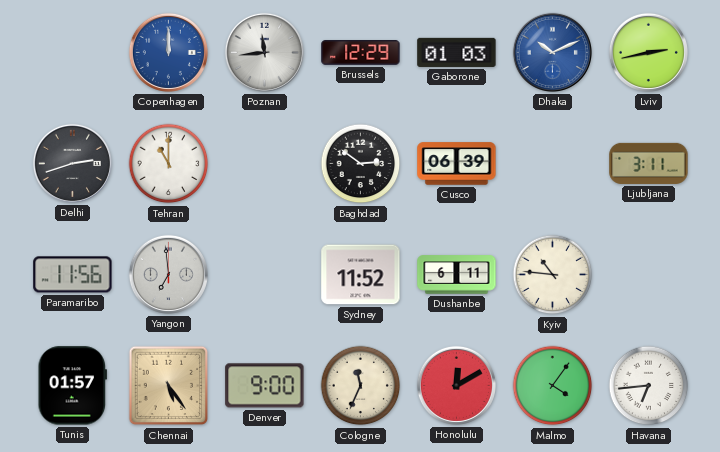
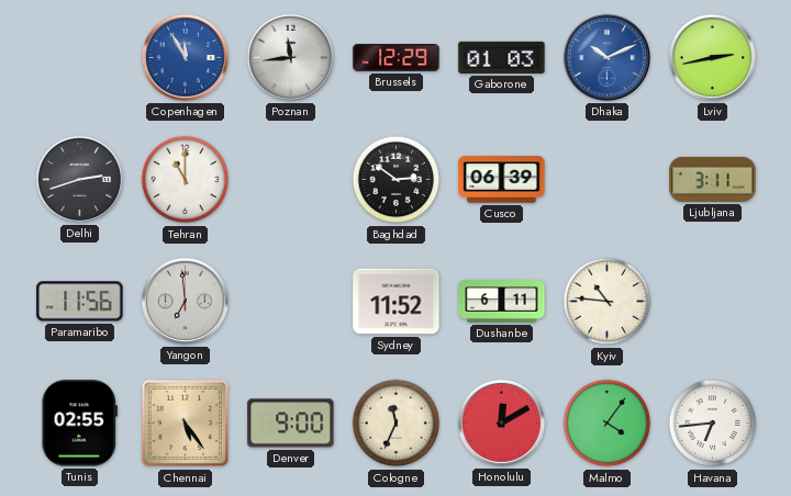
Copenhagen: 12:00 -> 11:55
Tunis: 01:57 -> 02:55
